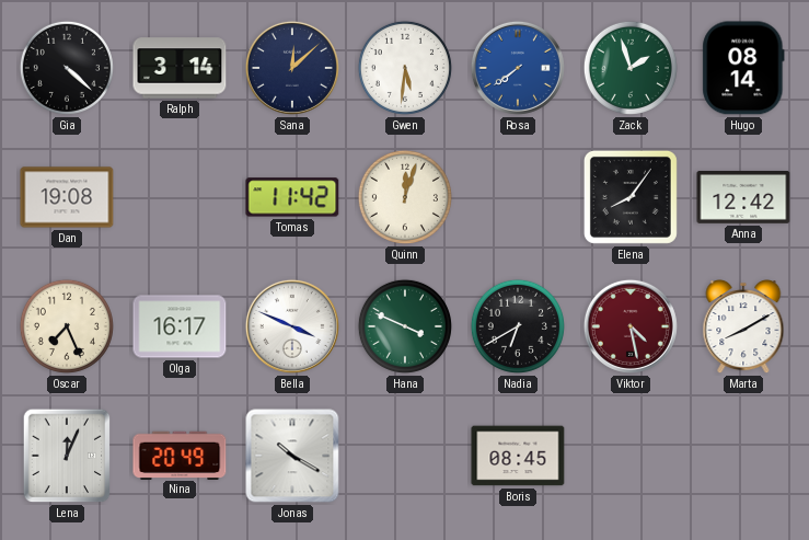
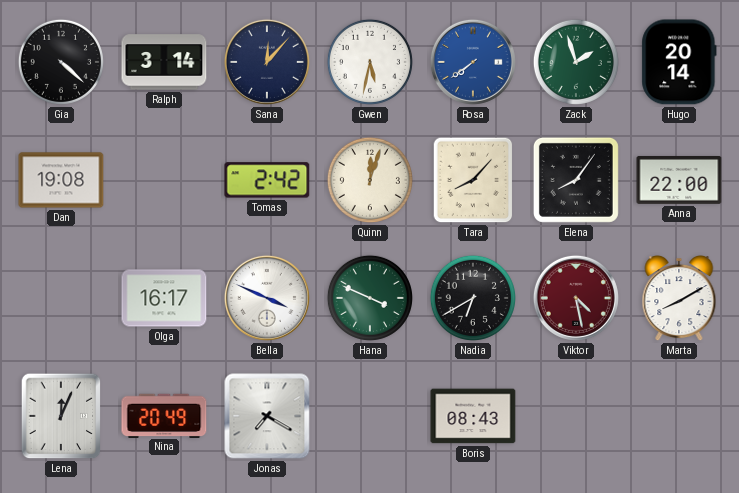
Sana: 12:08 -> 12:07
Gwen: 5:31 -> 5:32
Hugo: 08:14 -> 20:14
Tomas: 11:42 -> 2:42
Tara: none -> 8:07
Anna: 12:42 -> 22:00
Oscar: 7:26 -> none
Jonas: 10:20 -> 7:20
Boris: 08:45 -> 08:43
